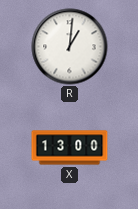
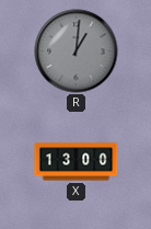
R dial: white -> grey
